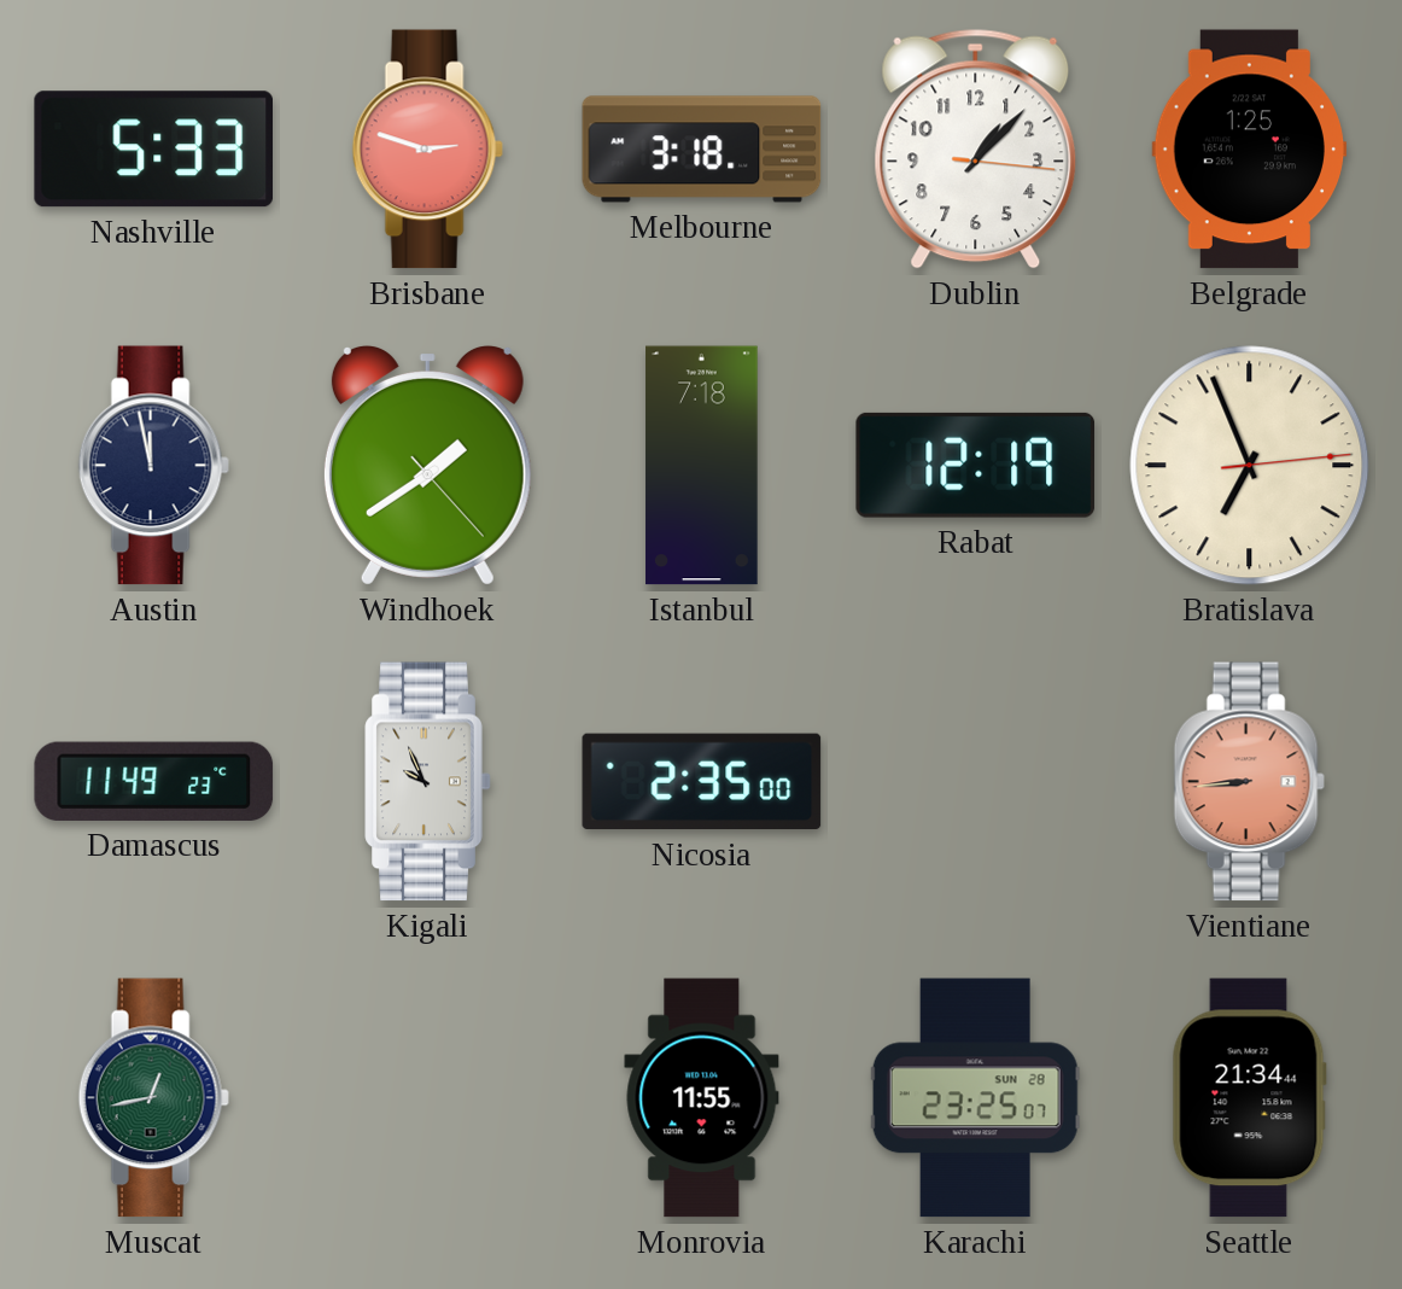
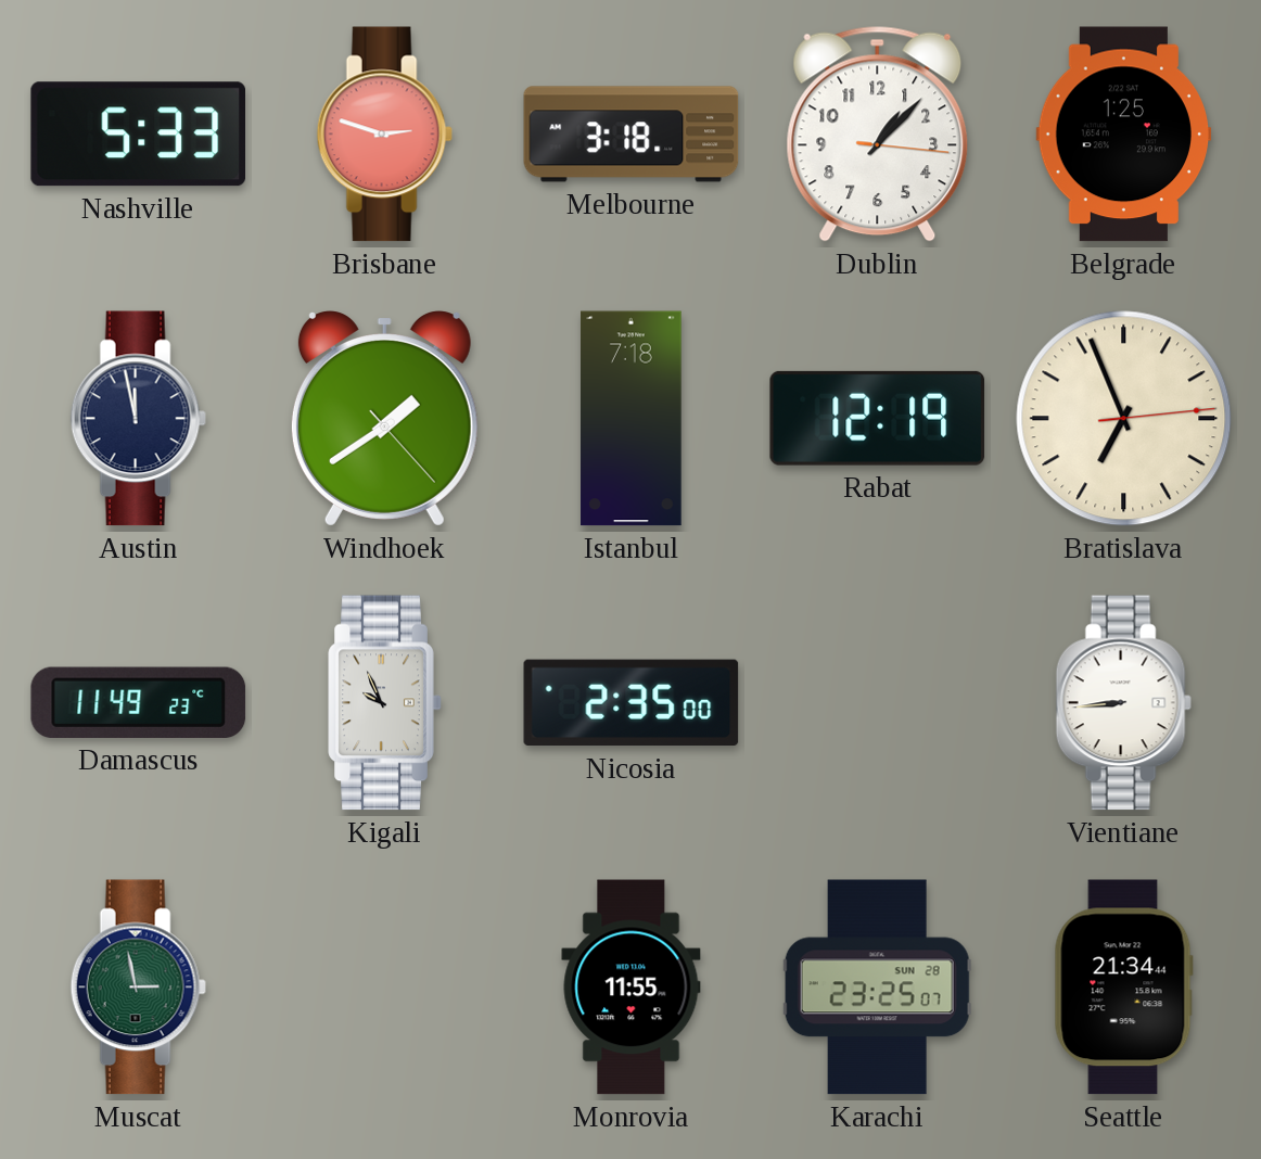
Vientiane dial: salmon -> white
Muscat: 12:43 -> 2:58
